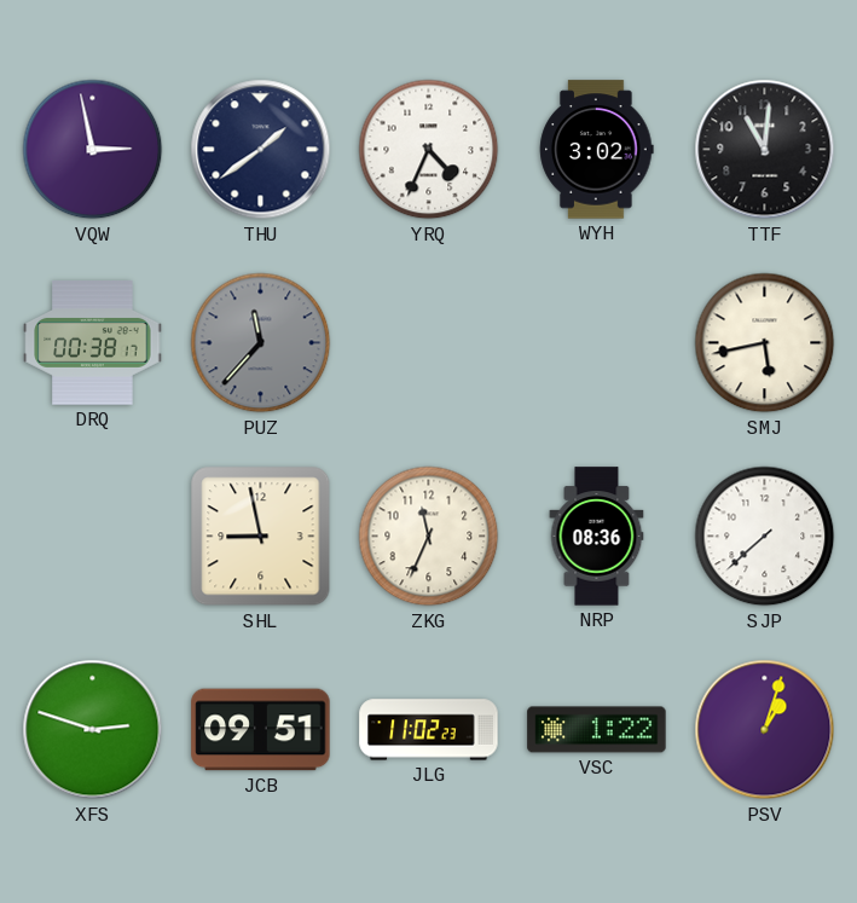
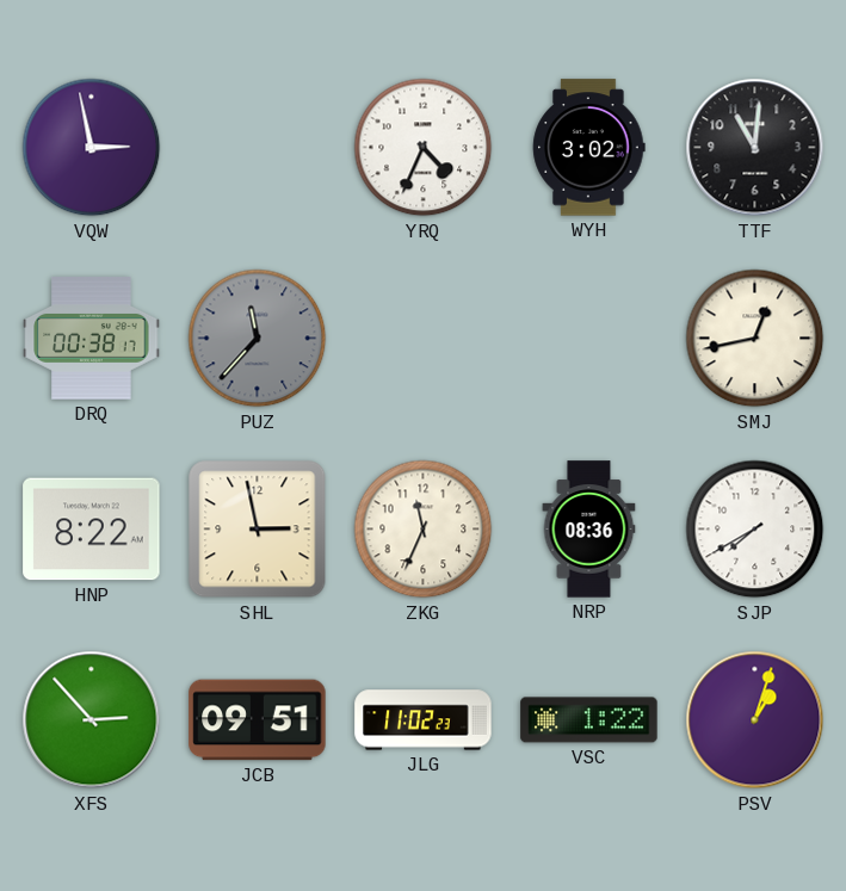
THU: 1:39 -> none
SMJ: 5:43 -> 12:43
HNP: none -> 8:22
SHL: 8:58 -> 2:58
SJP: 7:38 -> 7:40
XFS: 2:48 -> 2:53
